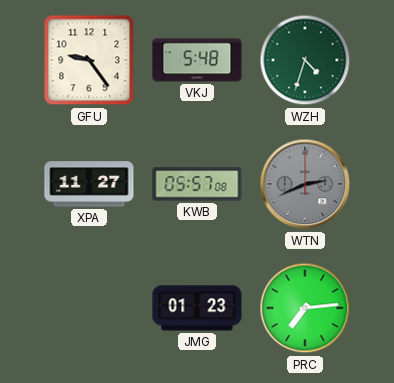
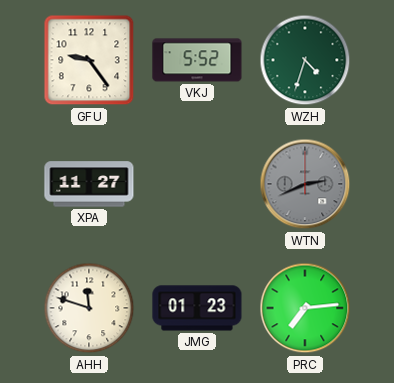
VKJ: 5:48 -> 5:52
KWB: 05:57 -> none
AHH: none -> 11:48
